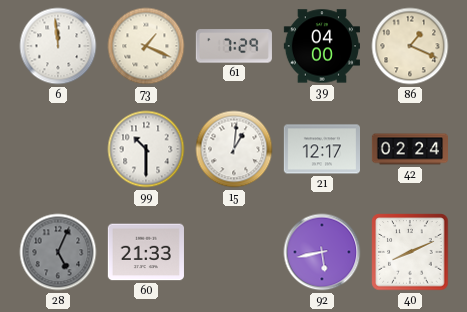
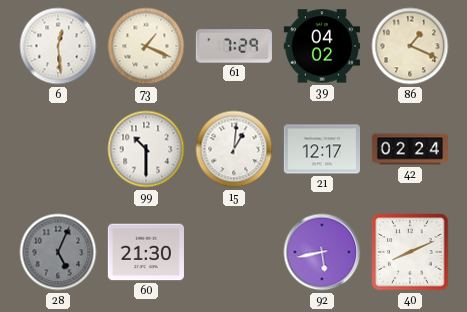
6: 11:59 -> 12:29
39: 04:00 -> 04:02
60: 21:33 -> 21:30
